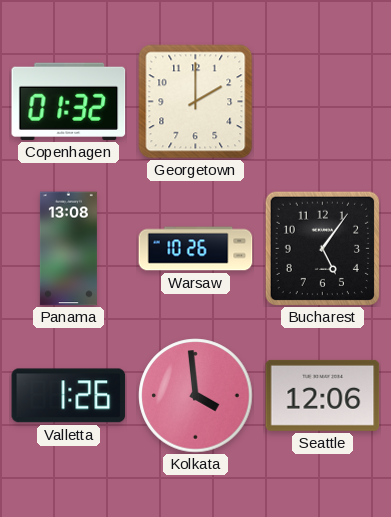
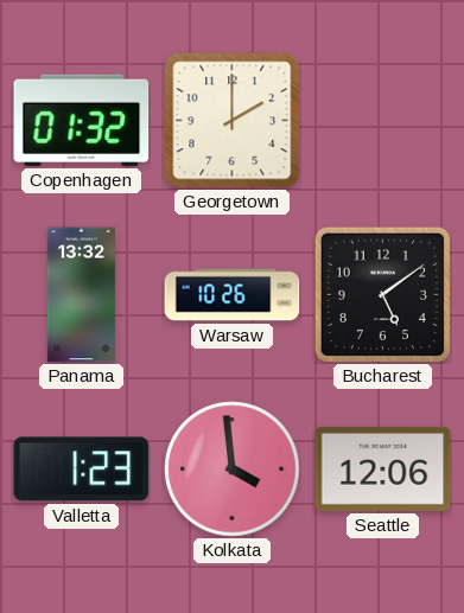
Panama: 13:08 -> 13:32
Bucharest: 5:06 -> 5:09
Valletta: 1:26 -> 1:23
